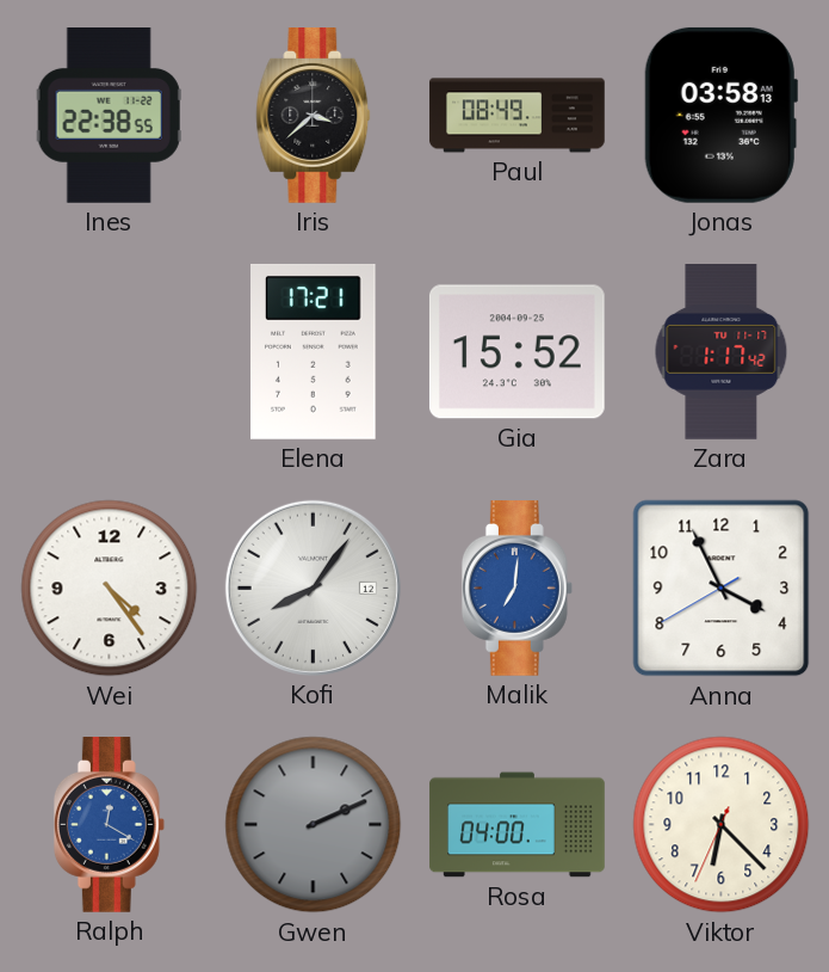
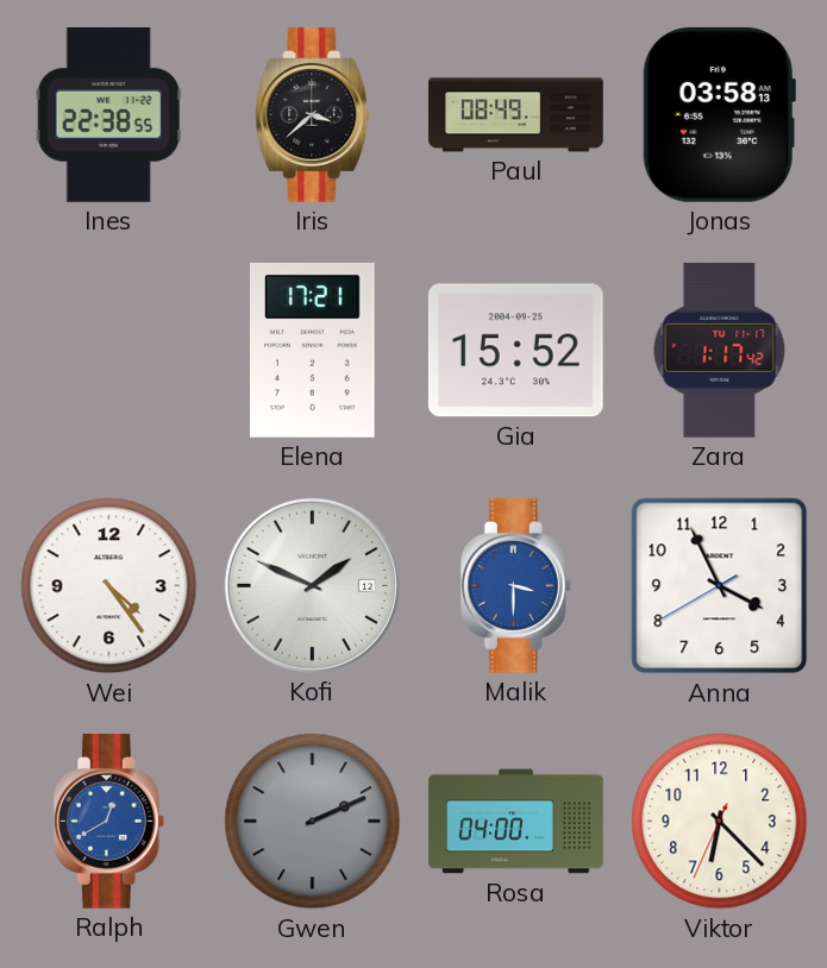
Kofi: 8:06 -> 1:49
Malik: 7:01 -> 3:30
Ralph: 12:20 -> 12:40
